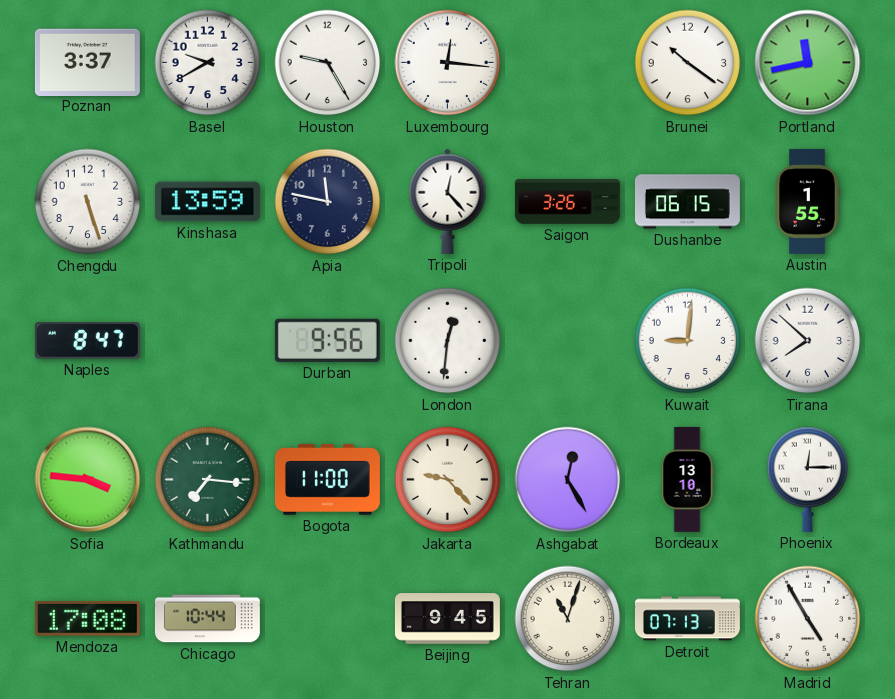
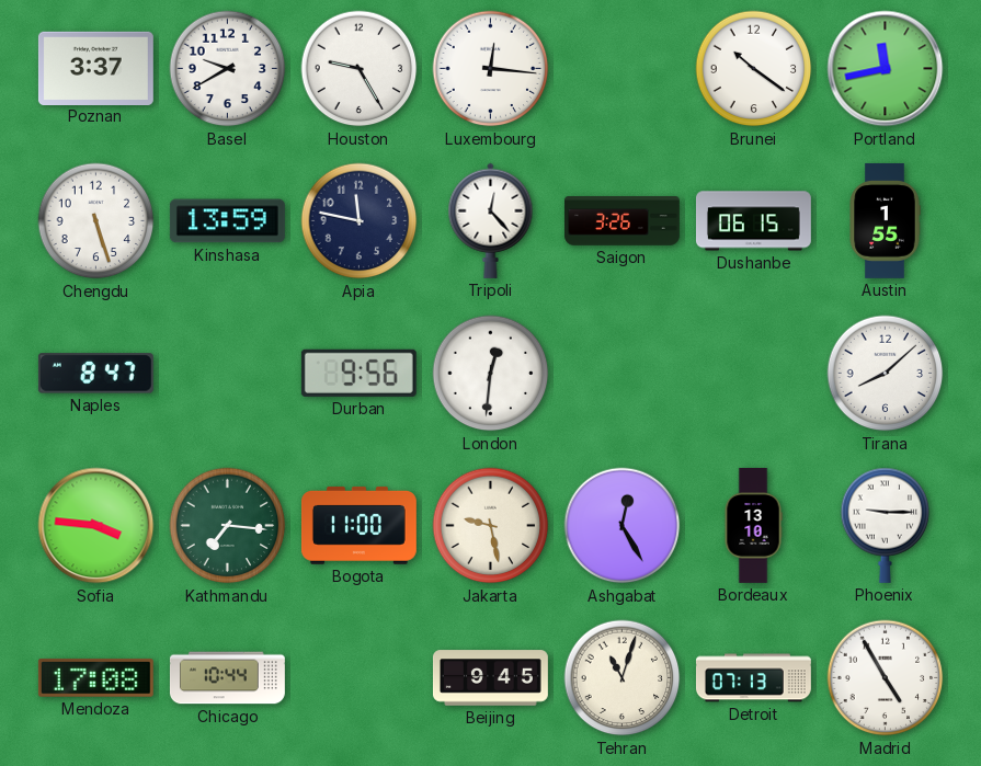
Kuwait: 9:01 -> none
Tirana: 7:52 -> 8:08
Jakarta: 9:23 -> 9:28
Phoenix: 12:15 -> 9:15
